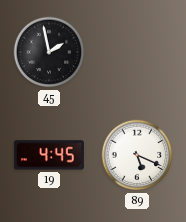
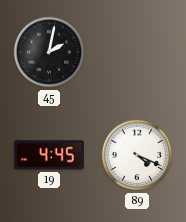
45: 1:58 -> 2:02
89: 5:19 -> 4:19
